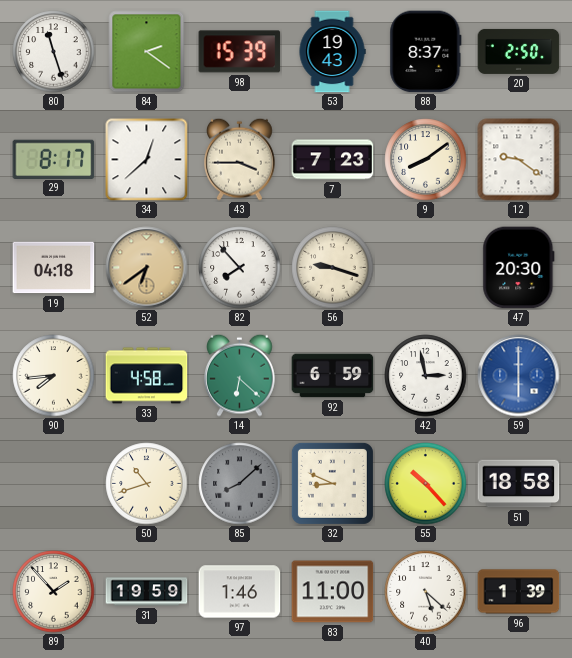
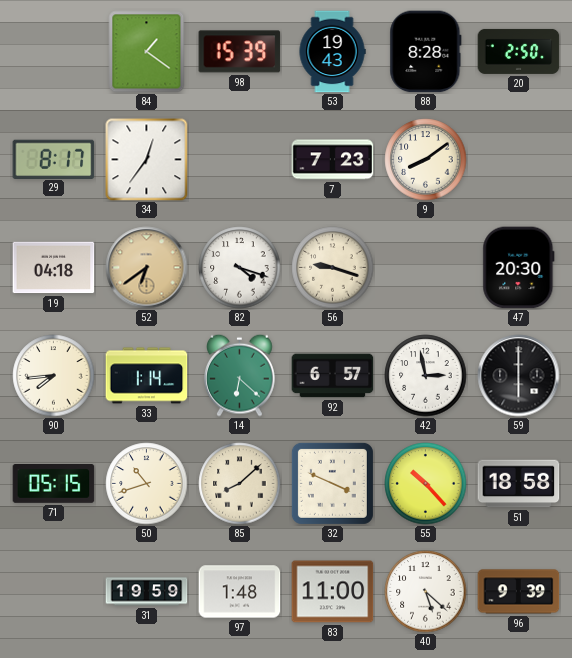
80: 11:27 -> none
84: 2:21 -> 1:21
88: 8:37 -> 8:28
34: 12:38 -> 12:36
43: 3:45 -> none
12: 9:21 -> none
82: 7:53 -> 4:18
33: 4:58 -> 1:14
92: 6:59 -> 6:57
59 dial: blue -> black
71: none -> 05:15
85 dial: grey -> cream
32: 8:49 -> 3:49
89: 1:53 -> none
97: 1:46 -> 1:48
96: 1:39 -> 9:39
